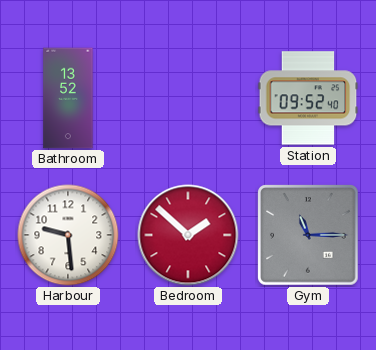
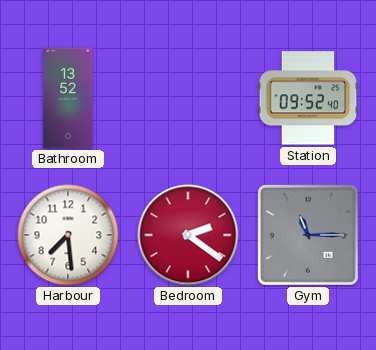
Harbour: 9:29 -> 7:29
Bedroom: 1:52 -> 2:21
